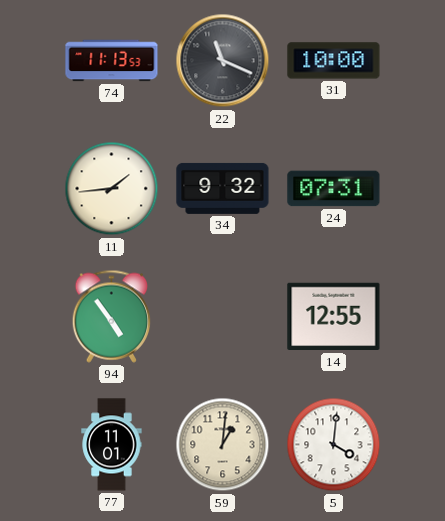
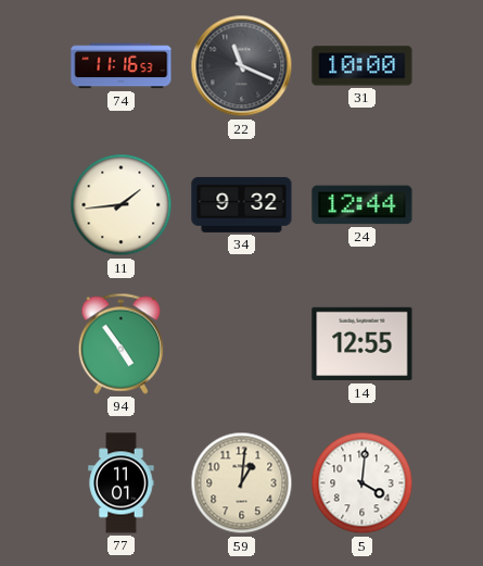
74: 11:13 -> 11:16
24: 07:31 -> 12:44
